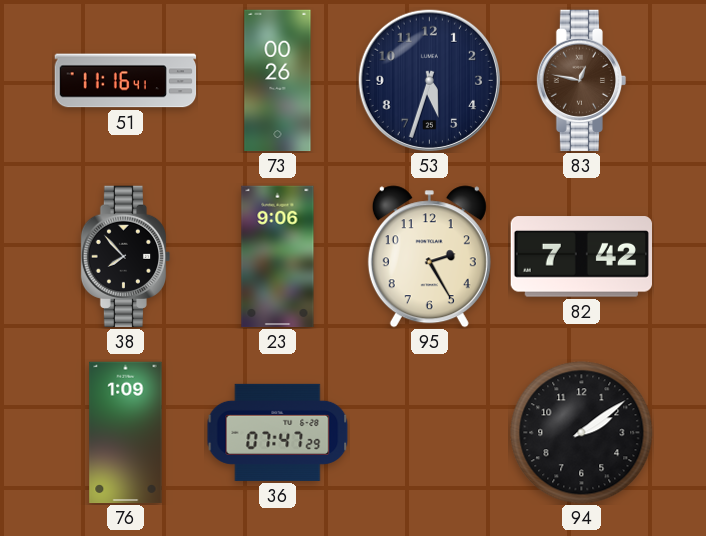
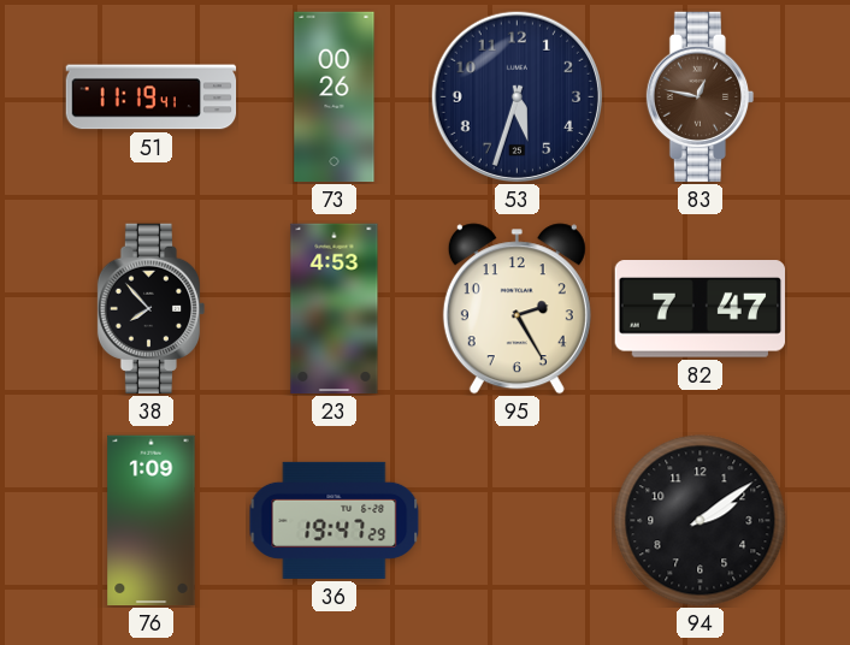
51: 11:16 -> 11:19
23: 9:06 -> 4:53
82: 7:42 -> 7:47
36: 07:47 -> 19:47
